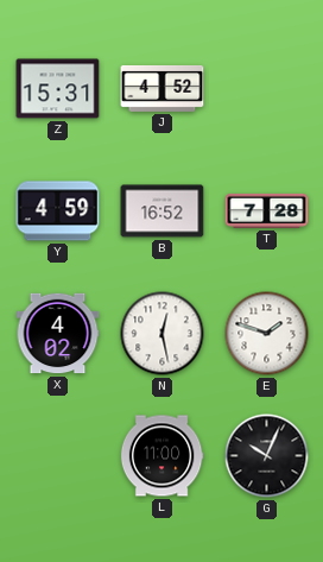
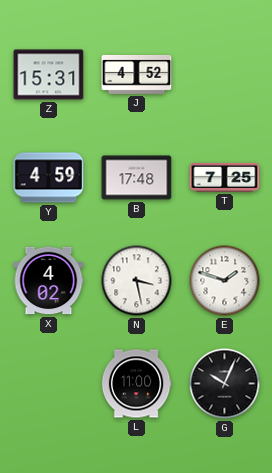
B: 16:52 -> 17:48
T: 7:28 -> 7:25
N: 12:28 -> 3:28
